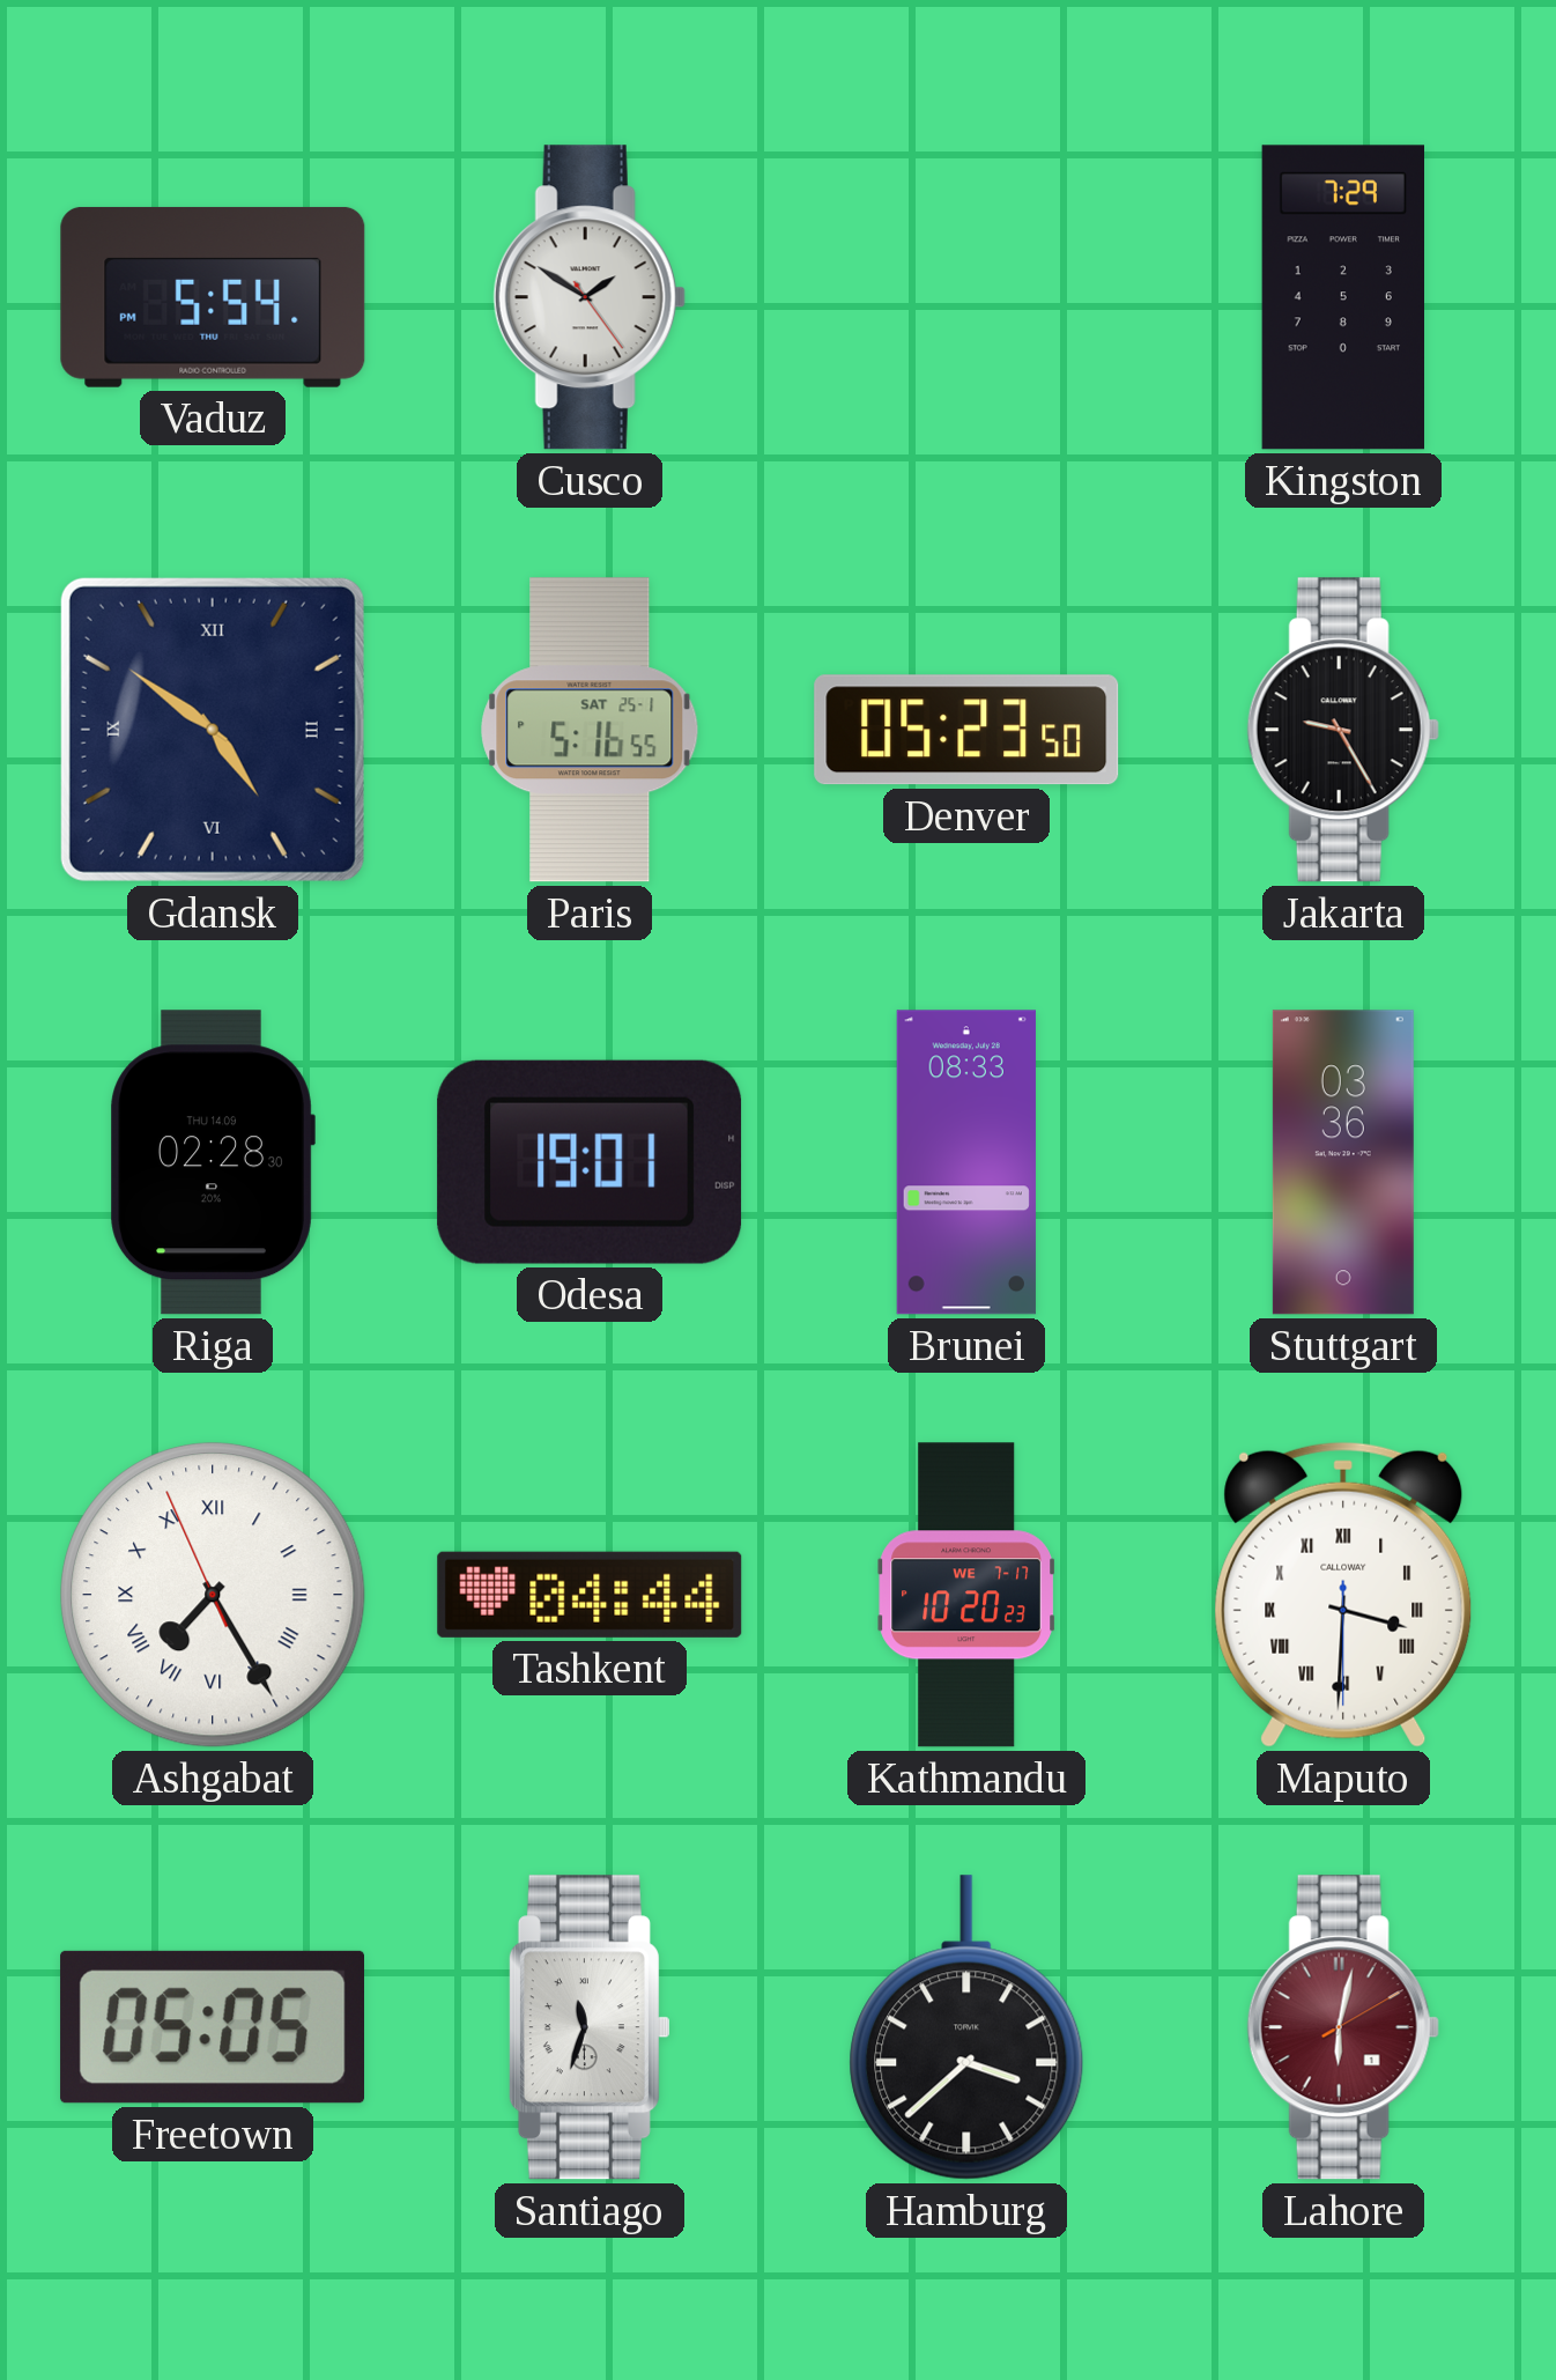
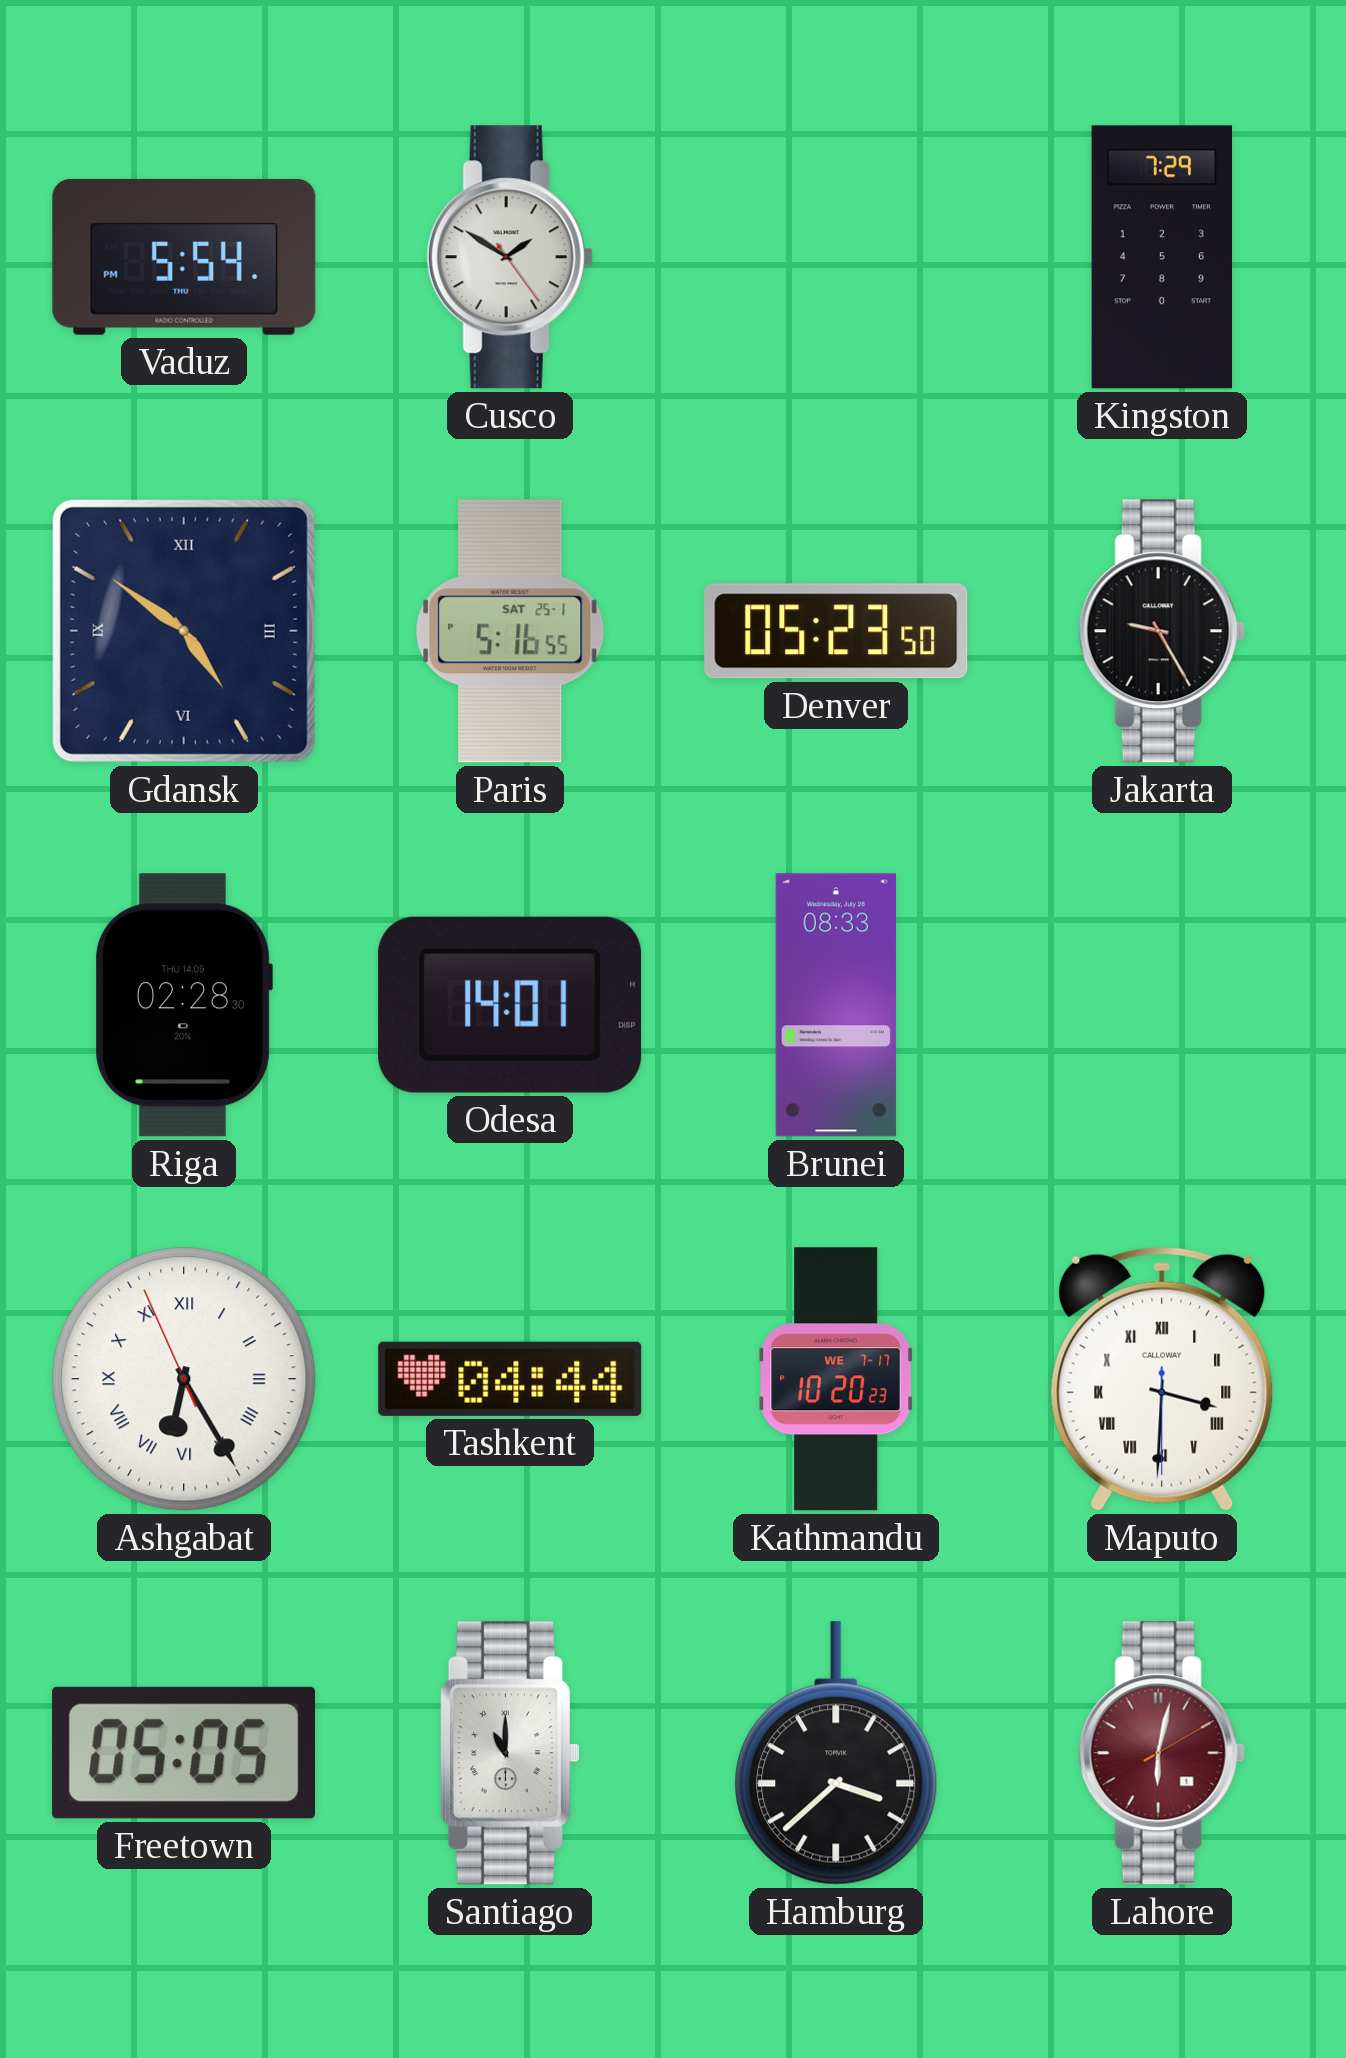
Odesa: 19:01 -> 14:01
Stuttgart: 03:36 -> none
Ashgabat: 7:24 -> 6:24
Santiago: 11:33 -> 11:00
